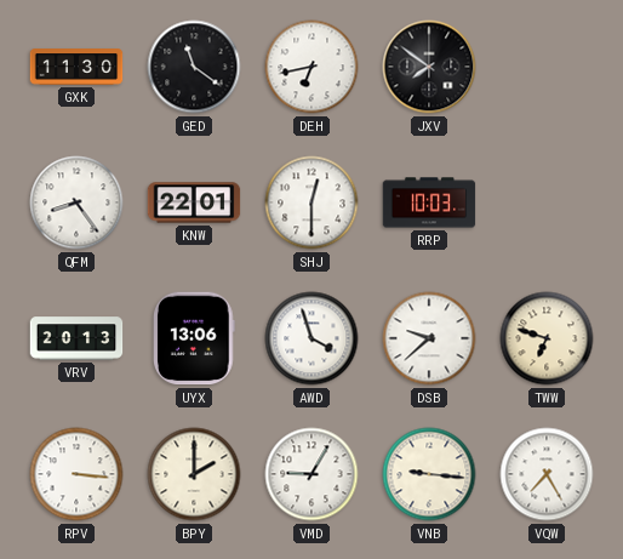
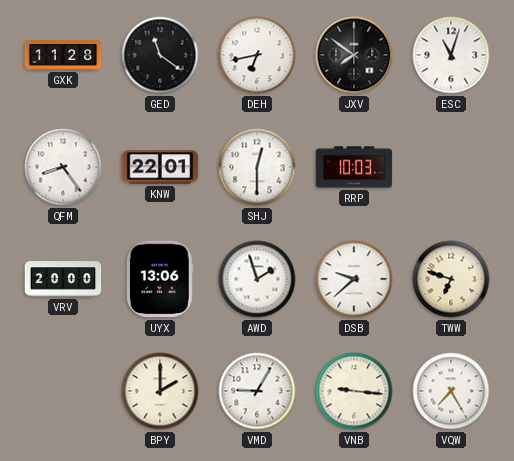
GXK: 11:30 -> 11:28
ESC: none -> 11:03
VRV: 20:13 -> 20:00
AWD: 3:57 -> 1:57
RPV: 3:16 -> none
